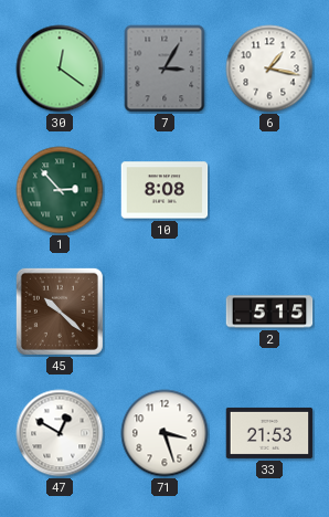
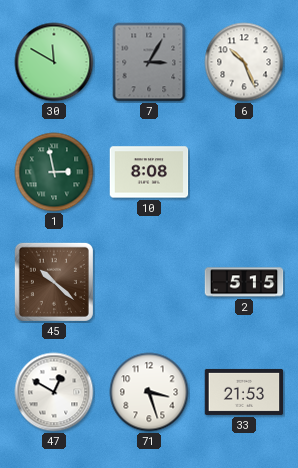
30: 12:21 -> 11:50
6: 1:17 -> 10:26
1: 2:53 -> 2:58
